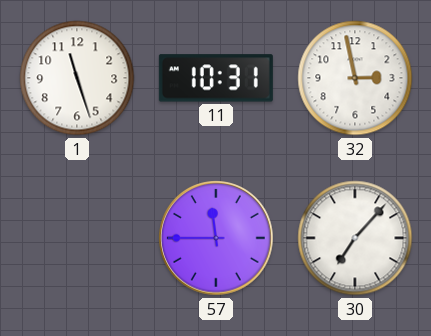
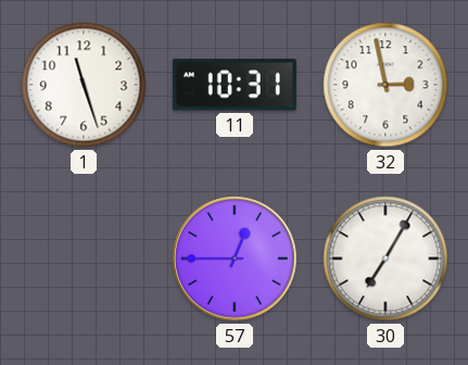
57: 11:45 -> 12:45
30: 7:07 -> 7:05
